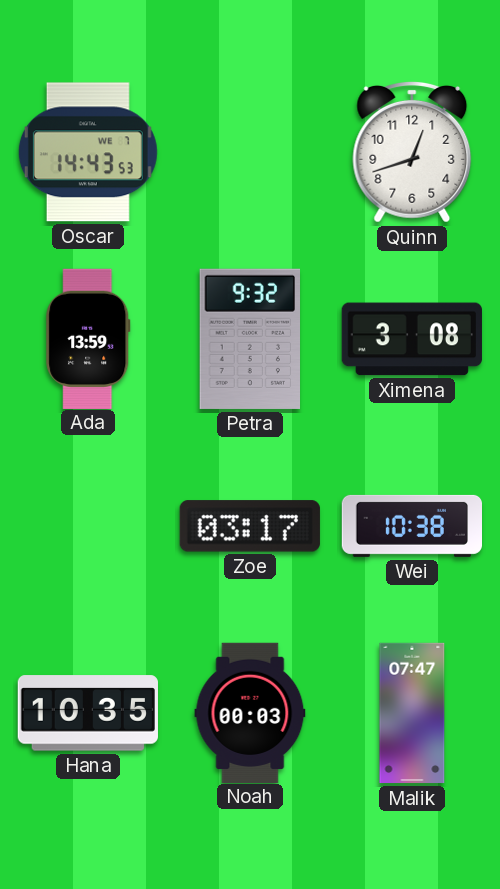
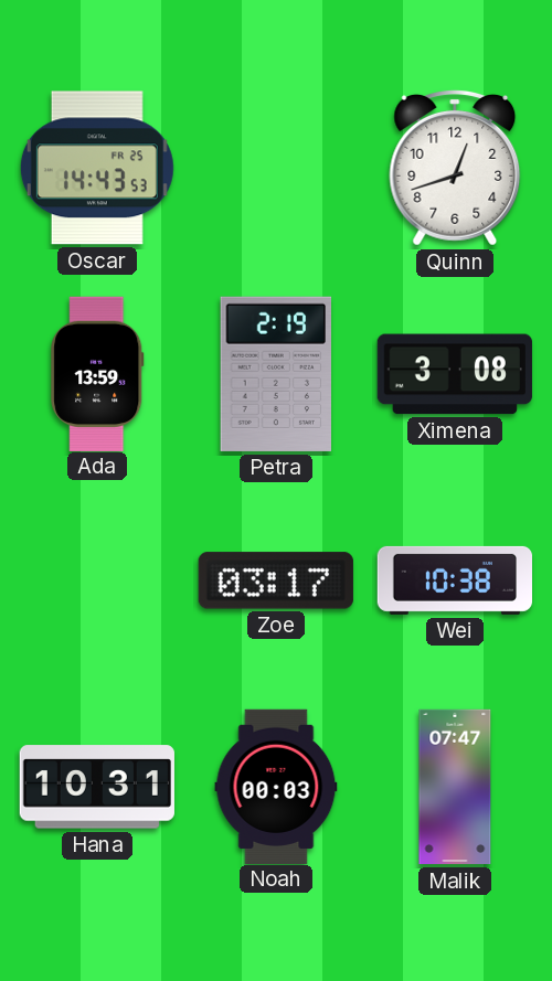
Oscar date: WE 7 -> FR 25
Petra: 9:32 -> 2:19
Hana: 10:35 -> 10:31
